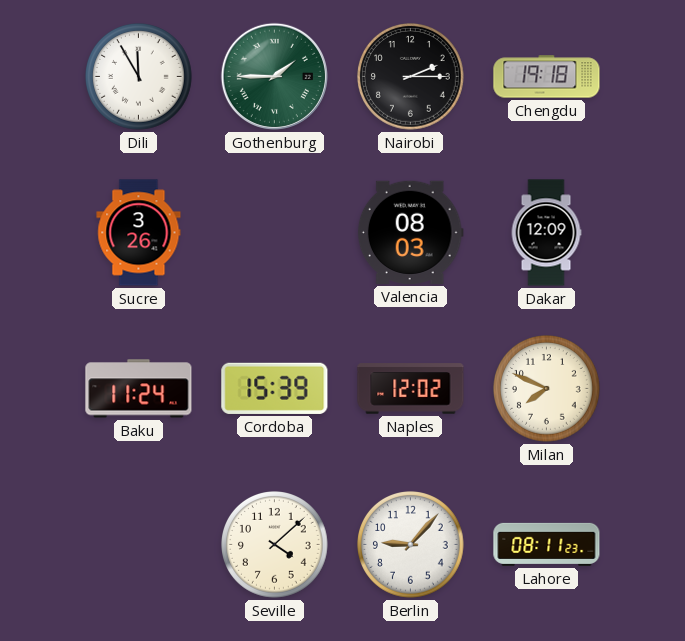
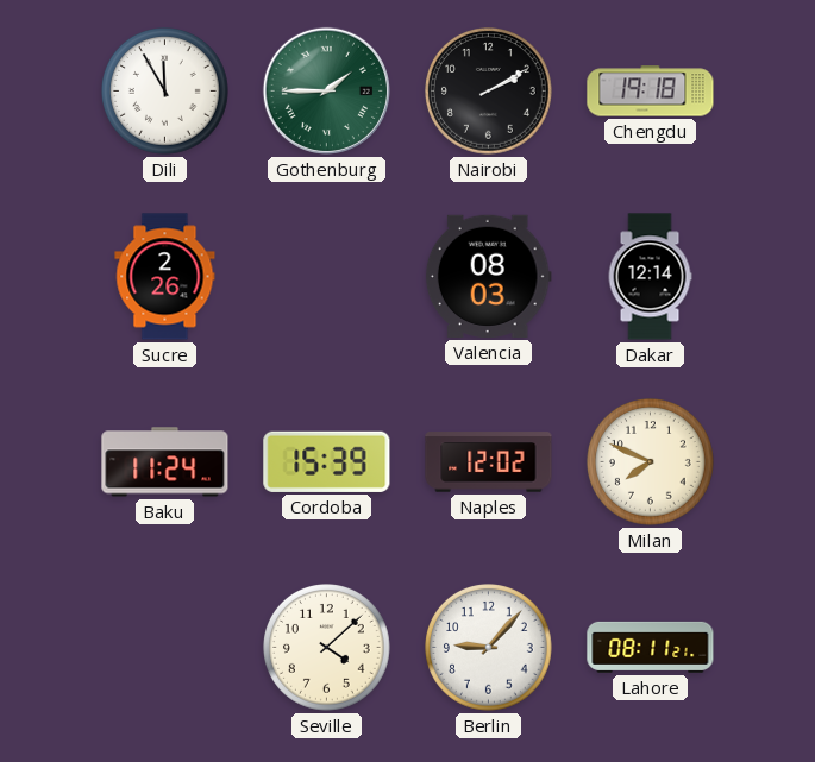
Nairobi: 2:15 -> 2:10
Sucre: 3:26 -> 2:26
Dakar: 12:09 -> 12:14
Lahore: 08:11:23 -> 08:11:21
